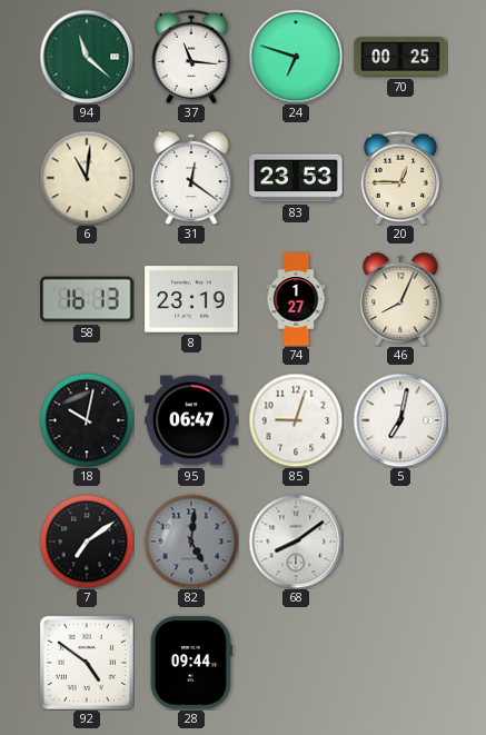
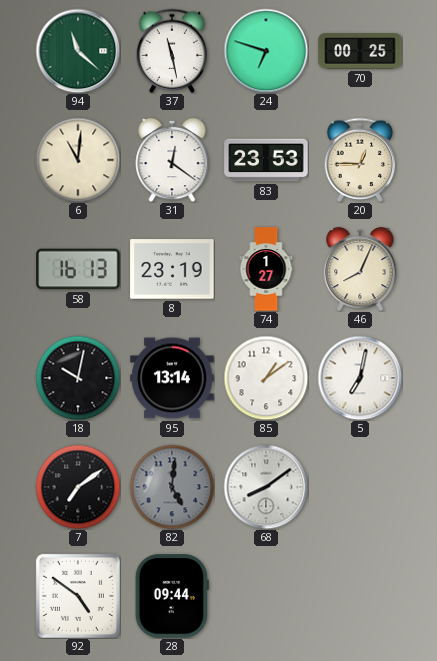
37: 11:16 -> 11:28
95: 06:47 -> 13:14
85: 9:03 -> 1:09
